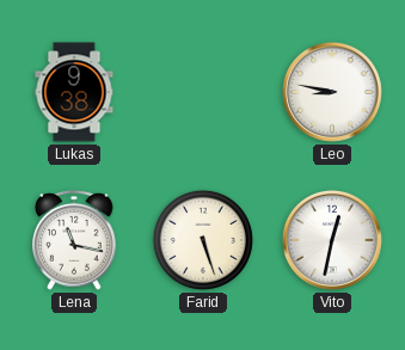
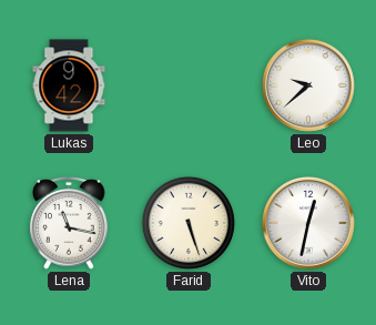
Lukas: 9:38 -> 9:42
Leo: 8:47 -> 9:38
